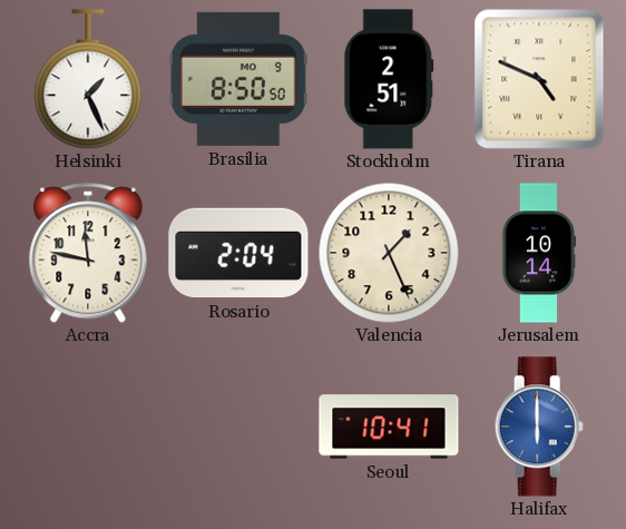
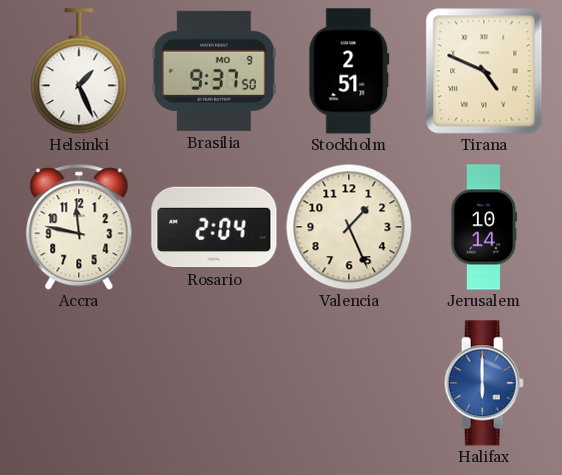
Brasilia: 8:50 -> 9:37
Seoul: 10:41 -> none
